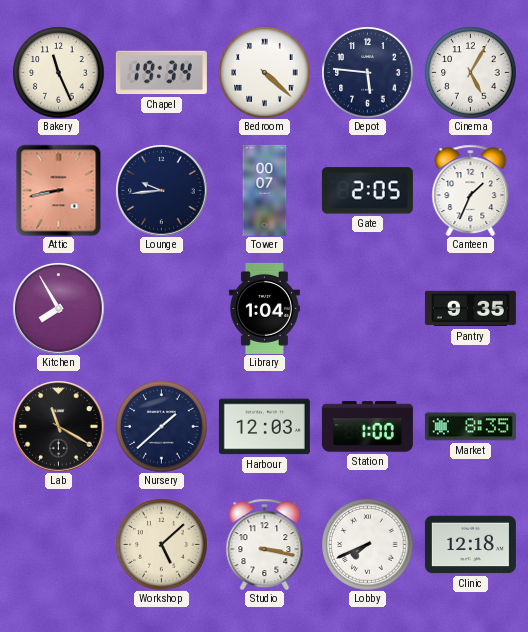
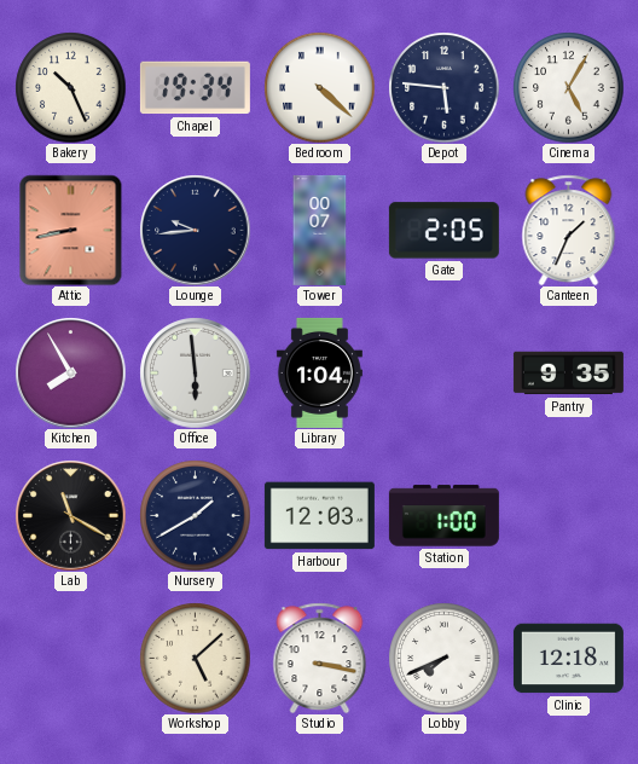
Bakery: 11:26 -> 10:26
Office: none -> 5:59
Nursery: 1:38 -> 1:40
Market: 8:35 -> none
